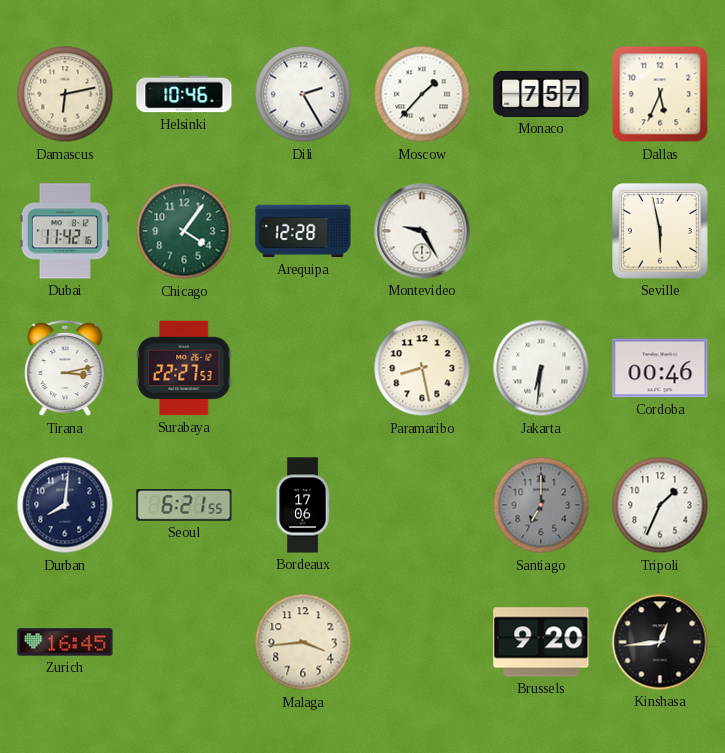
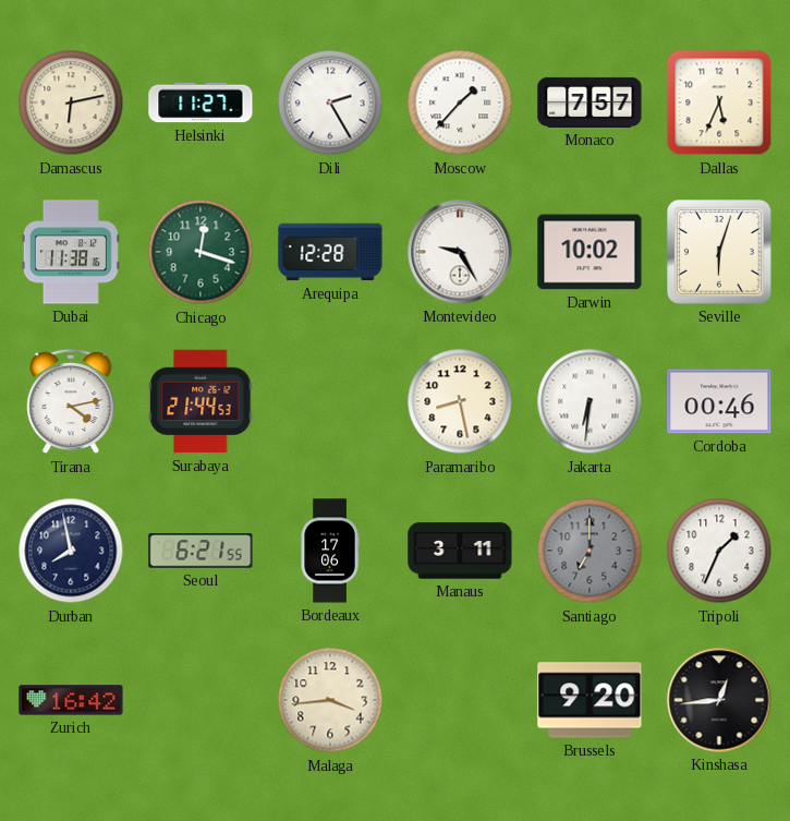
Helsinki: 10:46 -> 11:27
Dubai: 11:42 -> 11:38
Chicago: 4:06 -> 12:18
Darwin: none -> 10:02
Seville: 5:58 -> 6:03
Tirana: 3:13 -> 4:13
Surabaya: 22:27 -> 21:44
Durban: 8:01 -> 7:58
Manaus: none -> 3:11
Zurich: 16:45 -> 16:42
